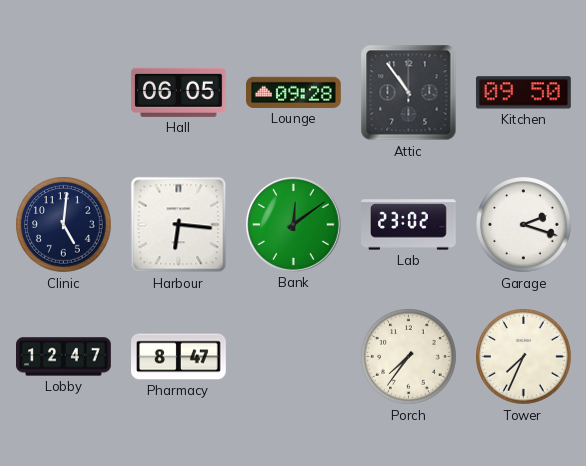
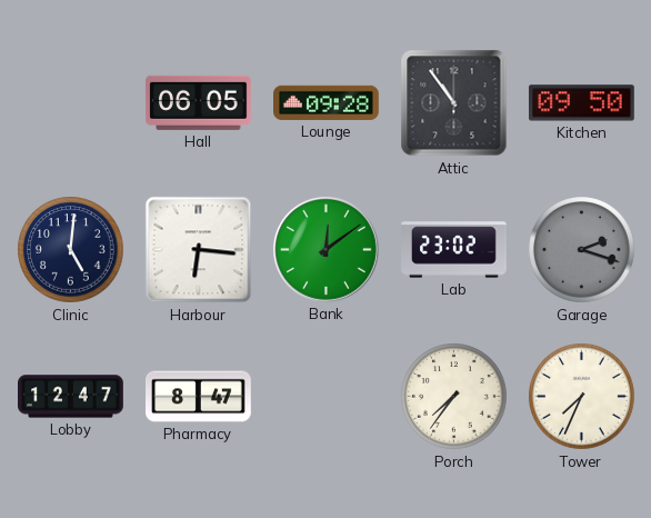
Garage dial: white -> grey
